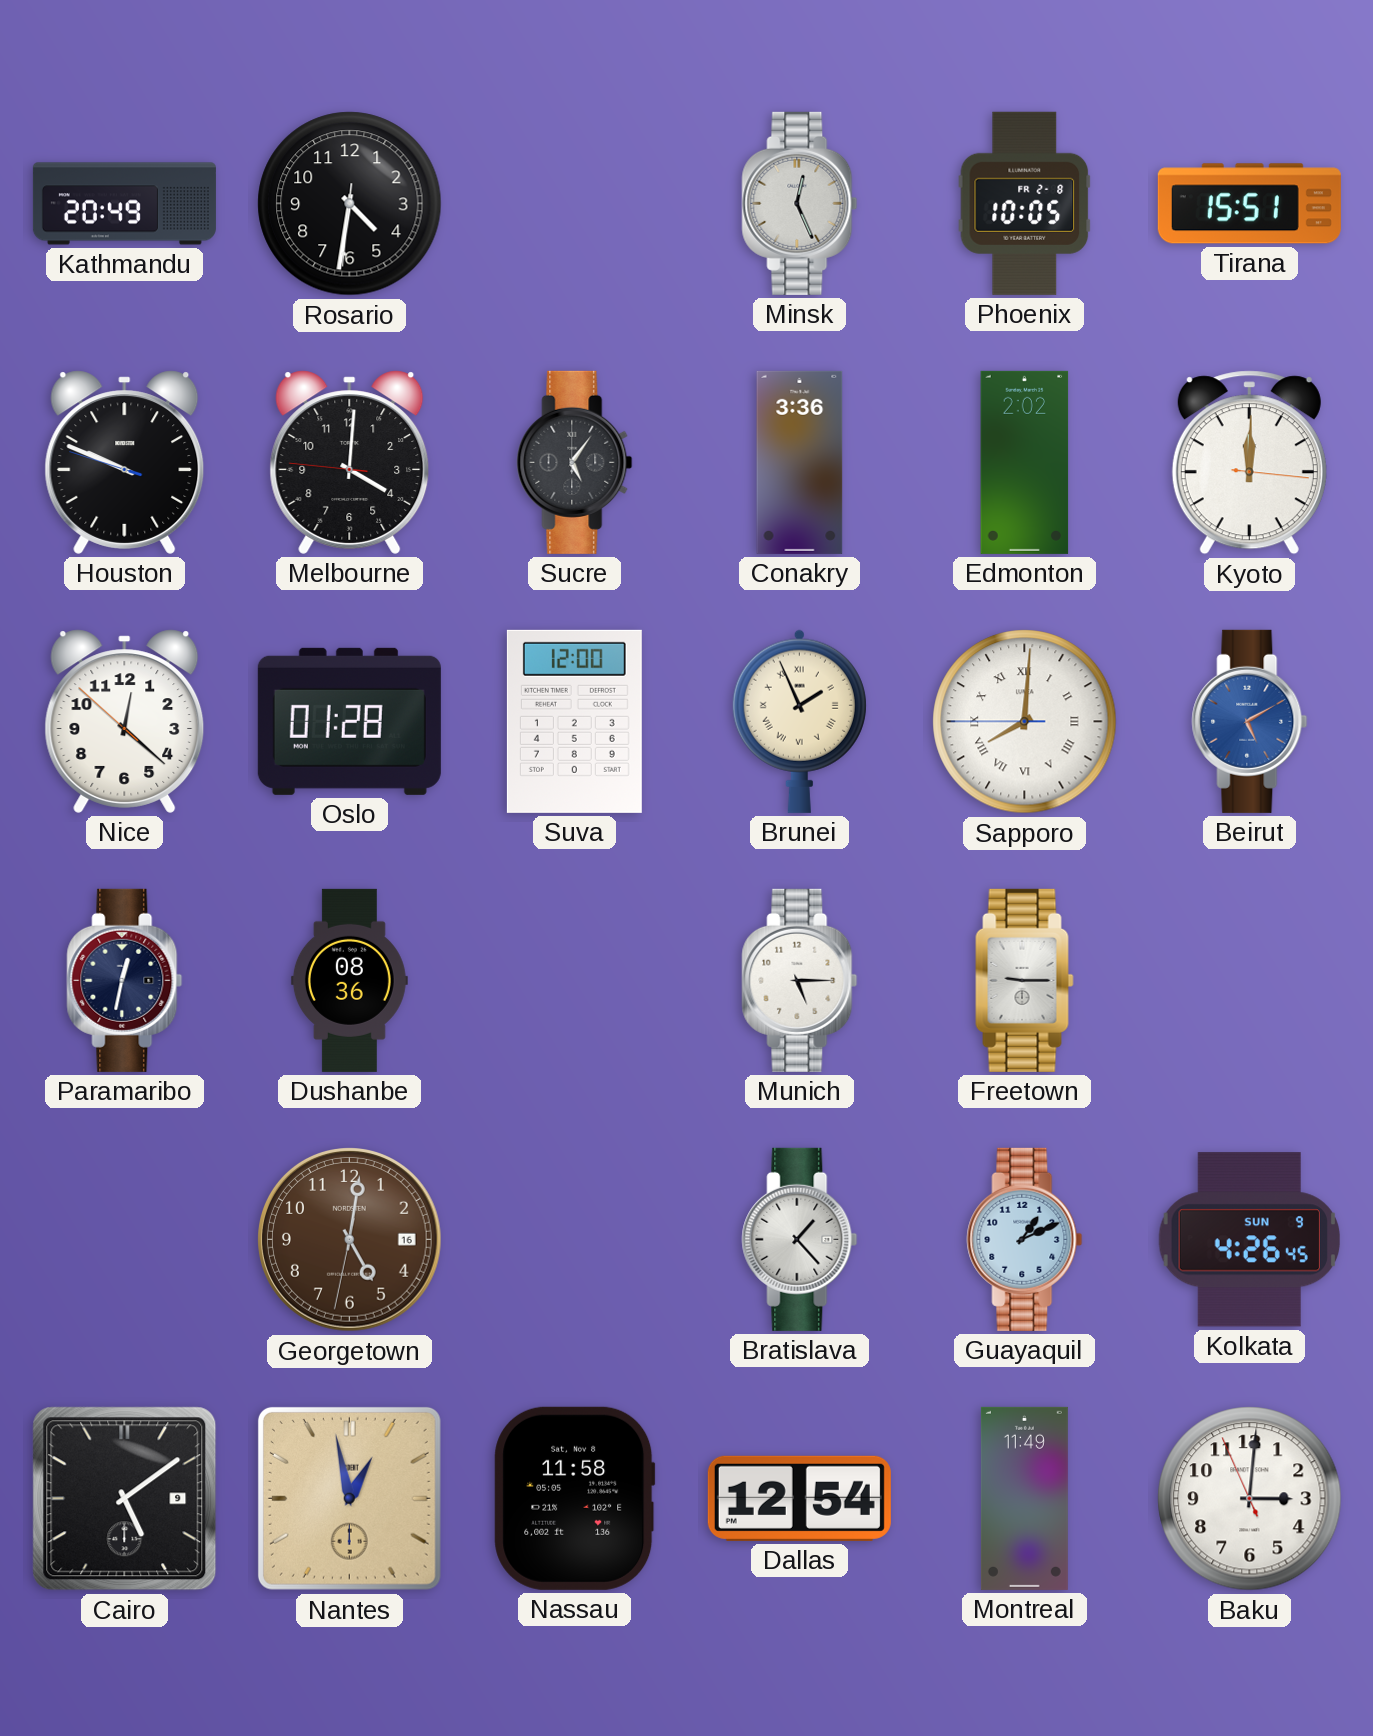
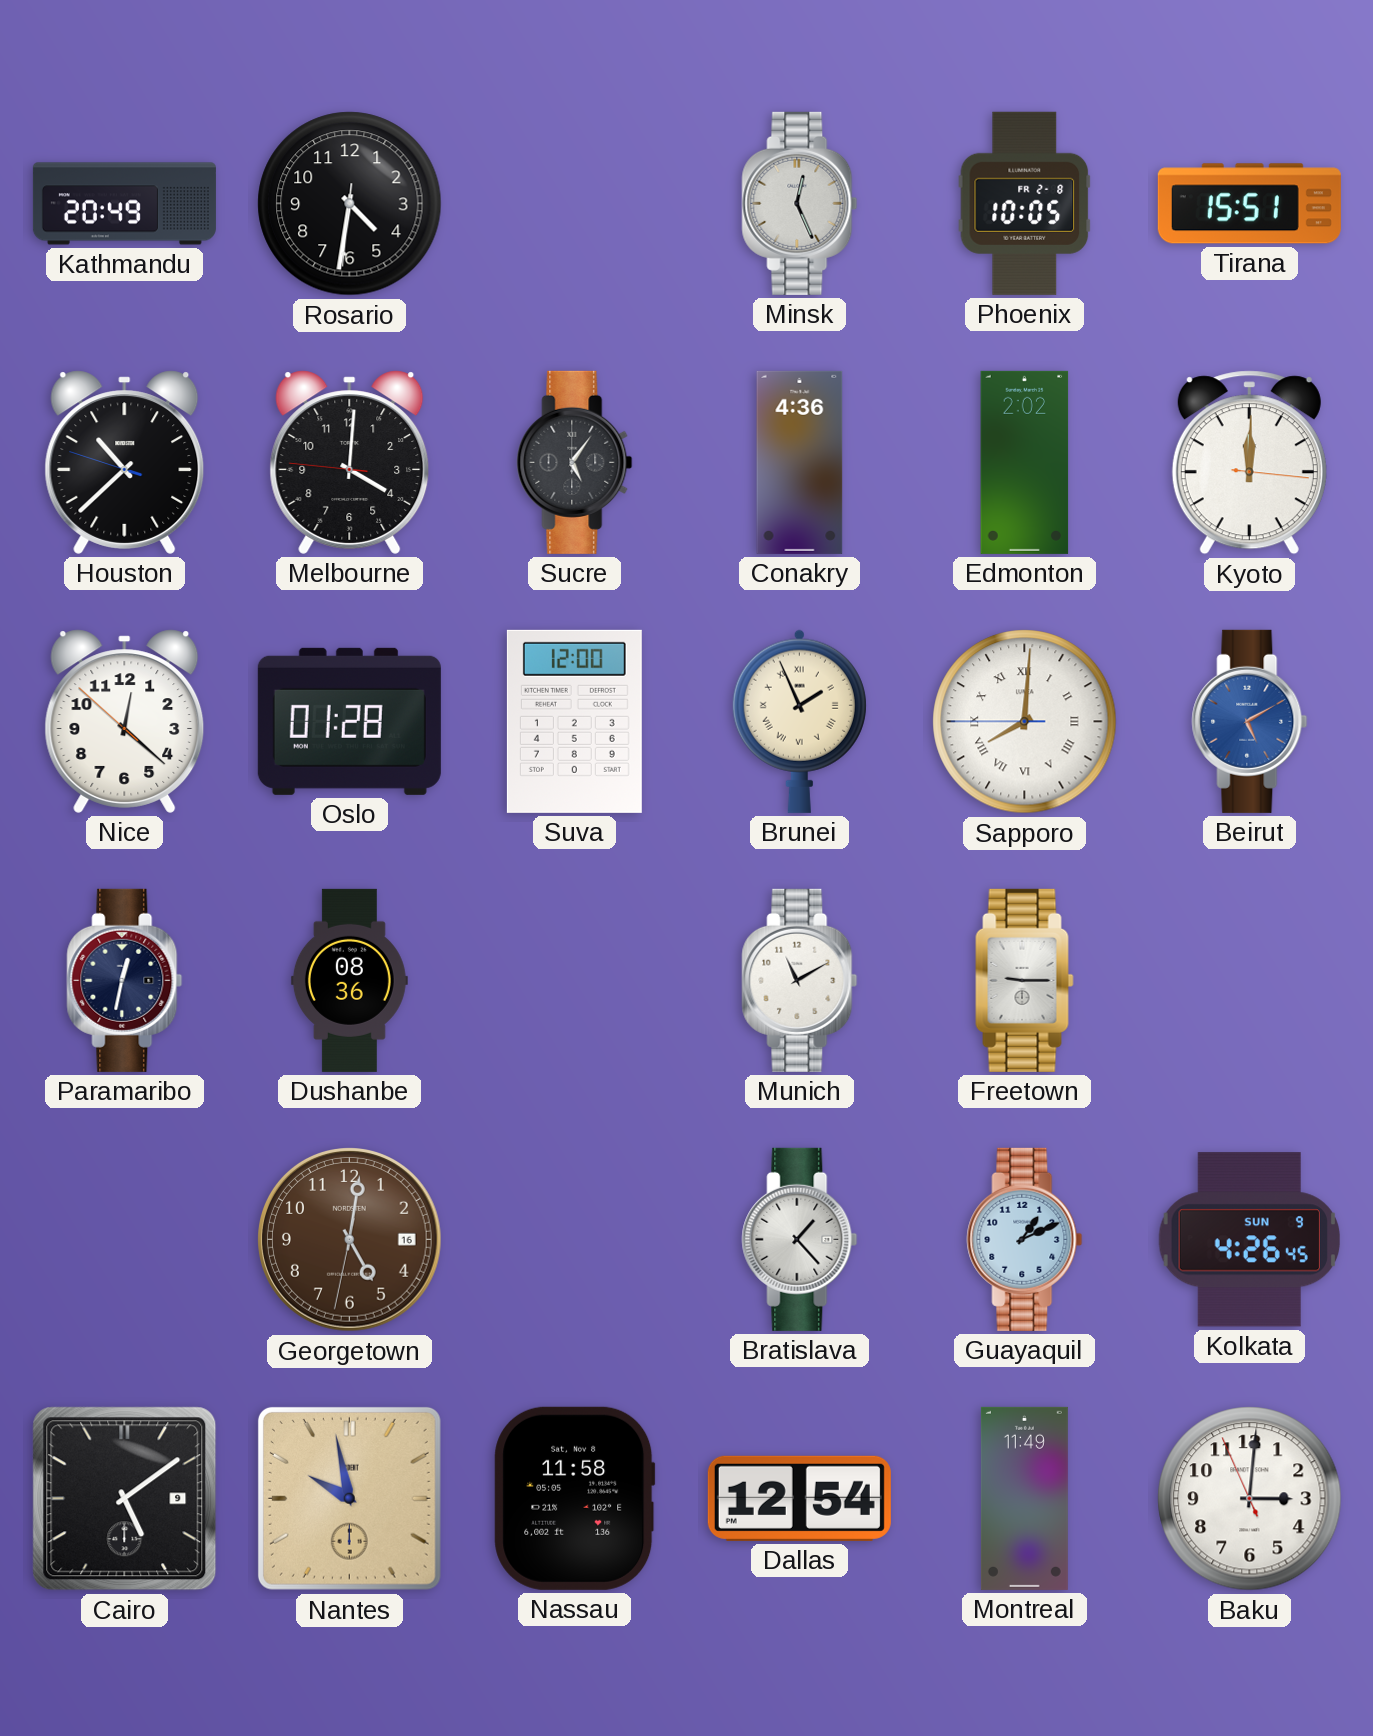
Houston: 9:48 -> 10:37
Conakry: 3:36 -> 4:36
Munich: 5:15 -> 11:10
Nantes: 12:58 -> 9:58
